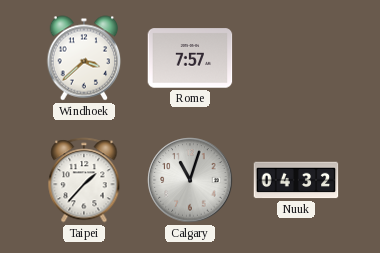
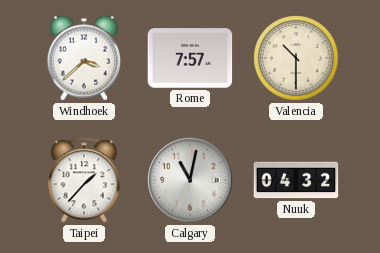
Valencia: none -> 10:30
Calgary: 11:03 -> 11:02
